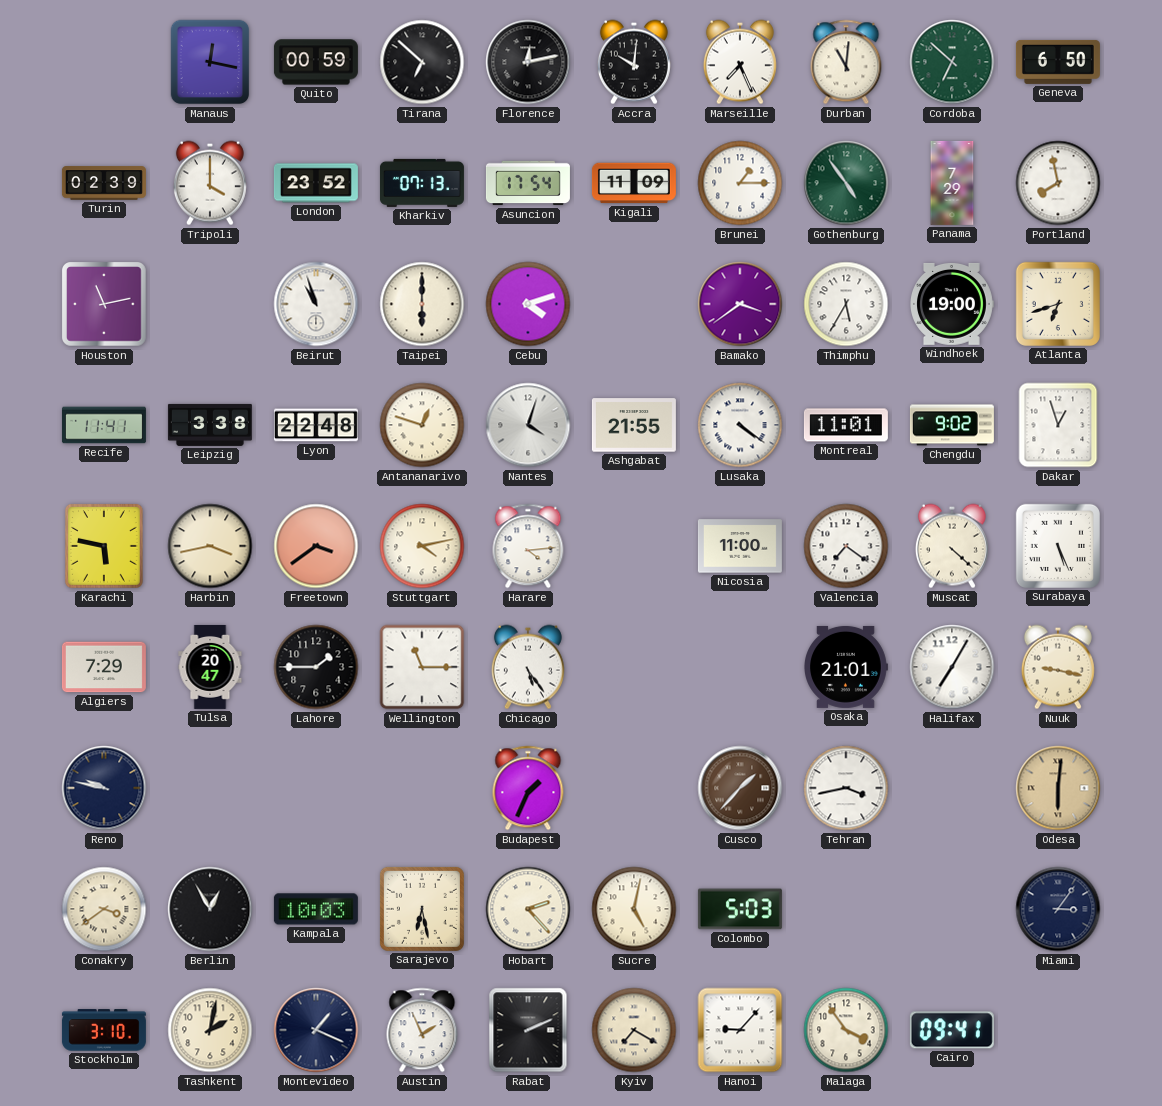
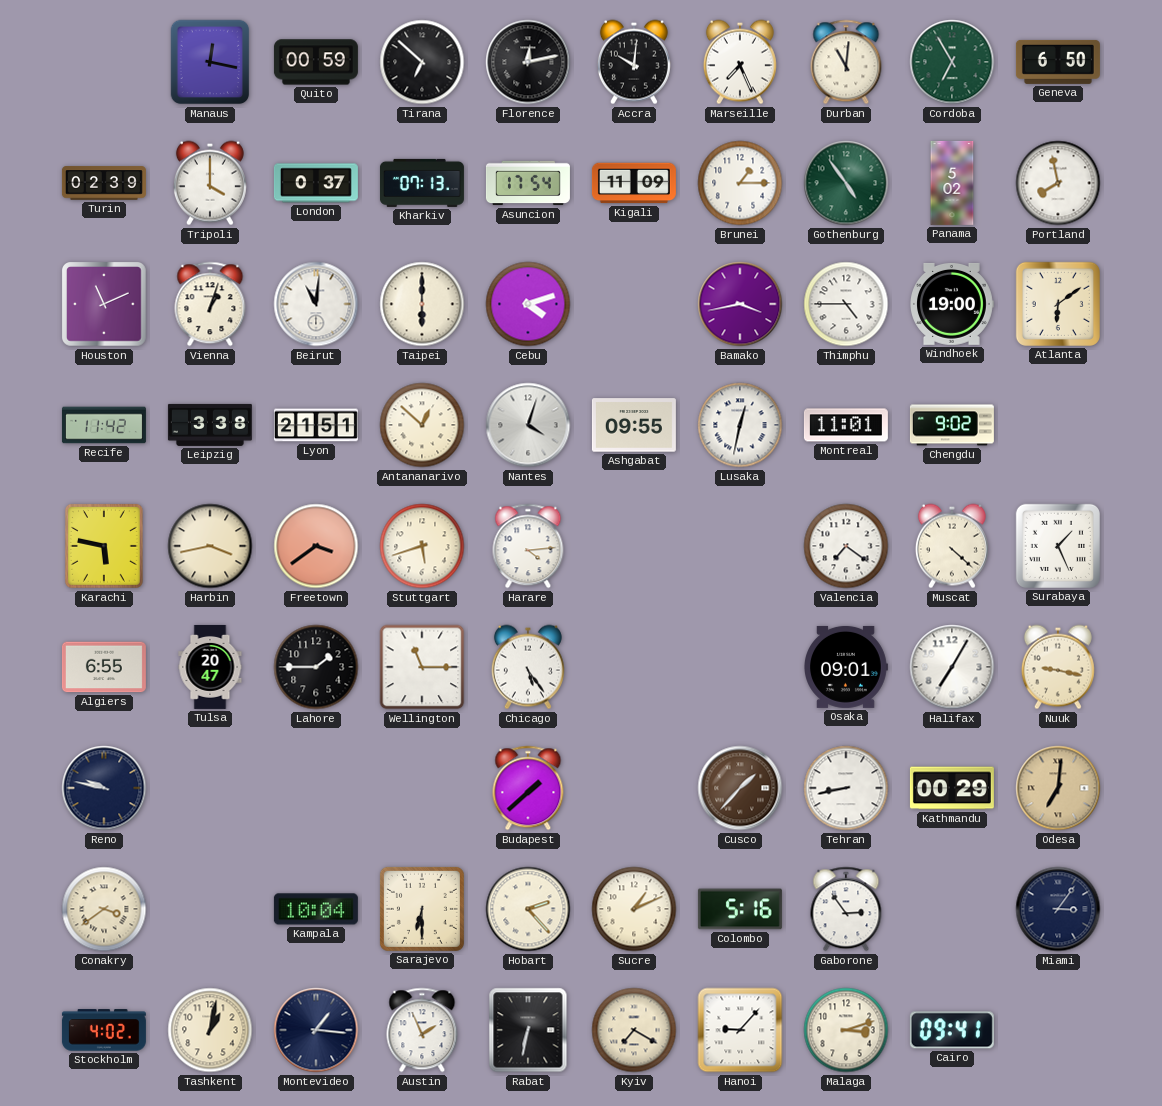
Cordoba: 6:52 -> 6:55
London: 23:52 -> 0:37
Panama: 7:29 -> 5:02
Houston: 11:13 -> 11:11
Vienna: none -> 1:03
Beirut: 10:57 -> 11:01
Bamako: 3:39 -> 3:43
Thimphu: 5:35 -> 4:45
Atlanta: 6:42 -> 6:09
Recife: 11:41 -> 11:42
Lyon: 22:48 -> 21:51
Antananarivo: 12:48 -> 12:52
Ashgabat: 21:55 -> 09:55
Lusaka: 4:21 -> 12:32
Dakar: 12:57 -> none
Stuttgart: 4:13 -> 5:42
Nicosia: 11:00 -> none
Surabaya: 5:26 -> 1:26
Algiers: 7:29 -> 6:55
Osaka: 21:01 -> 09:01
Budapest: 1:34 -> 1:38
Tehran: 3:43 -> 8:43
Kathmandu: none -> 00:29
Odesa: 6:01 -> 7:01
Berlin: 12:55 -> none
Kampala: 10:03 -> 10:04
Sarajevo: 6:28 -> 6:30
Sucre: 5:02 -> 1:11
Colombo: 5:03 -> 5:16
Gaborone: none -> 2:54
Stockholm: 3:10 -> 4:02
Tashkent: 2:02 -> 1:02
Montevideo: 1:19 -> 1:16
Rabat: 2:11 -> 6:32
Malaga: 3:54 -> 3:12
